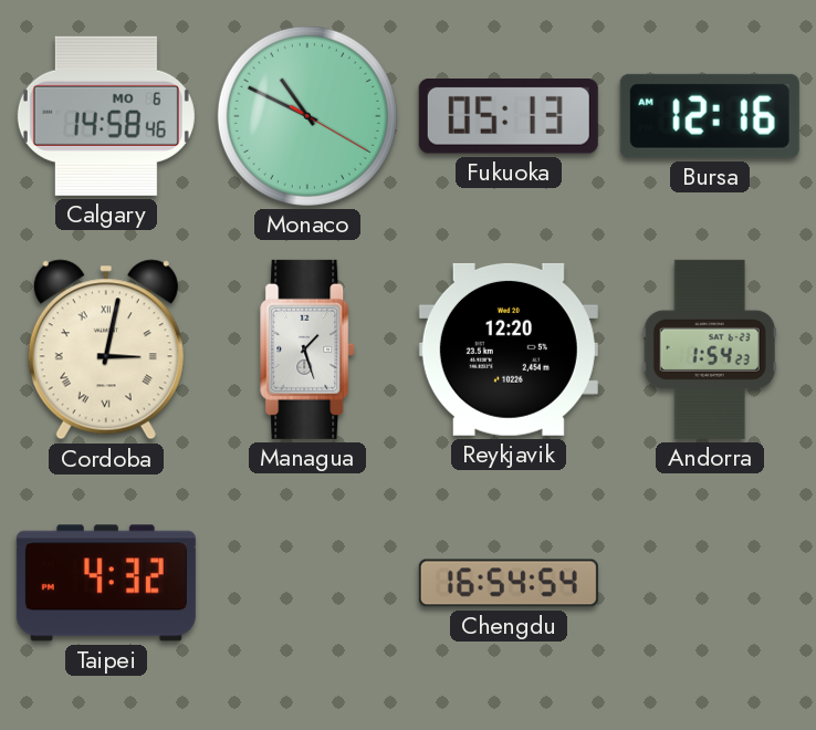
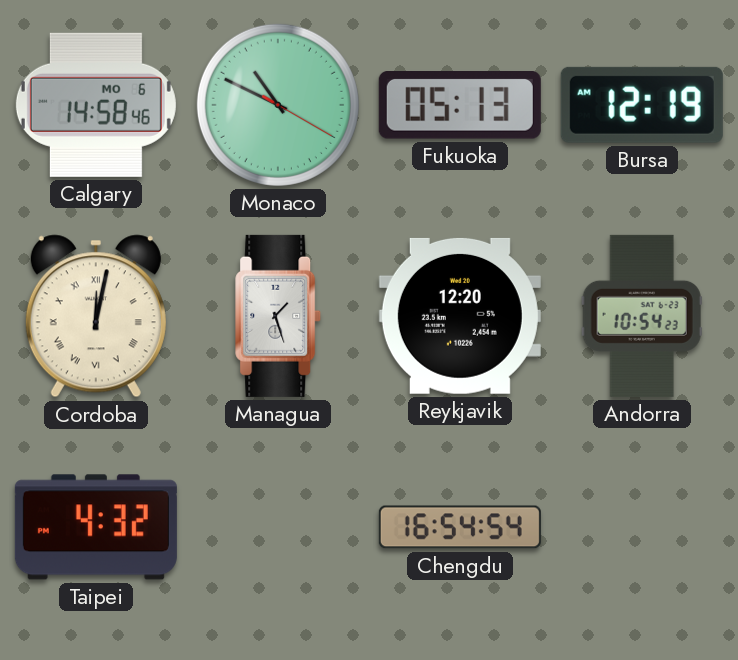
Bursa: 12:16 -> 12:19
Cordoba: 3:02 -> 12:02
Andorra: 1:54 -> 10:54
